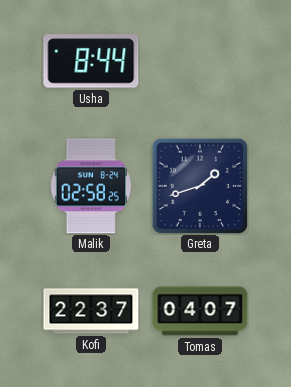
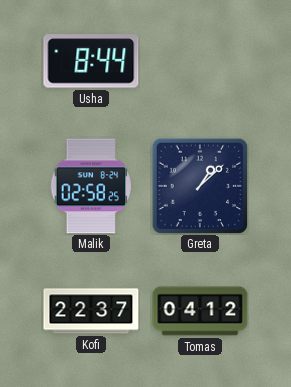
Greta: 1:42 -> 1:08
Tomas: 04:07 -> 04:12
